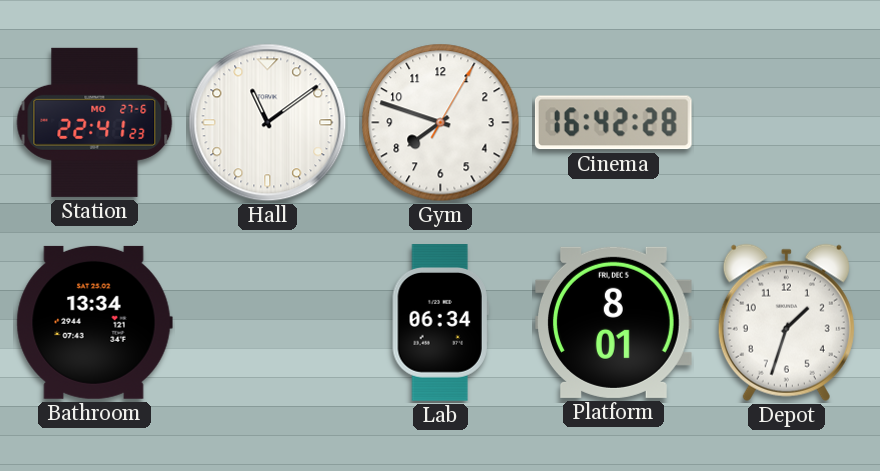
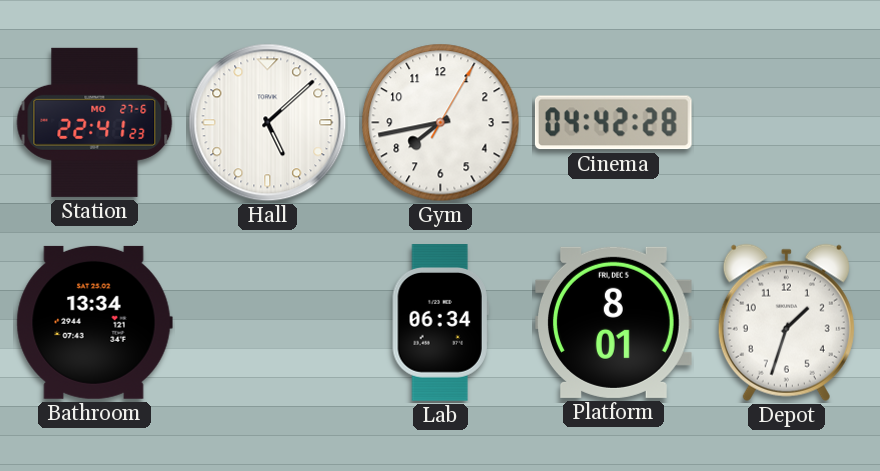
Hall: 11:09 -> 5:08
Gym: 7:48 -> 7:43
Cinema: 16:42 -> 04:42
